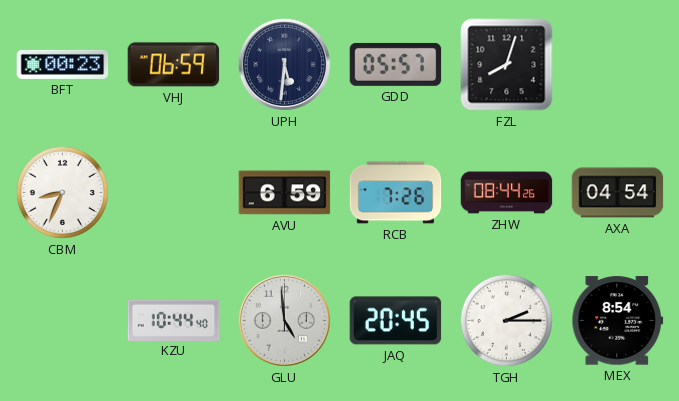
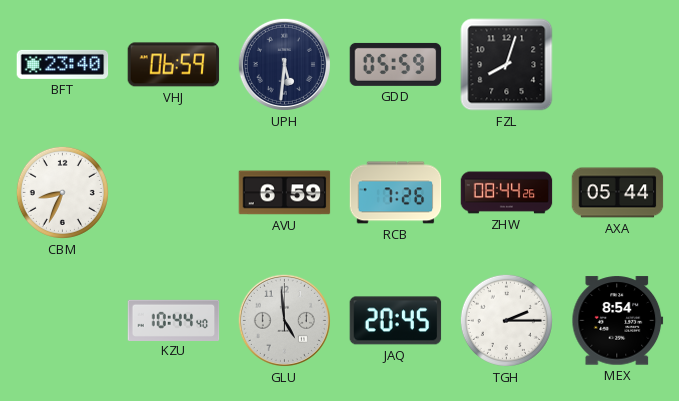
BFT: 00:23 -> 23:40
GDD: 05:57 -> 05:59
AXA: 04:54 -> 05:44
